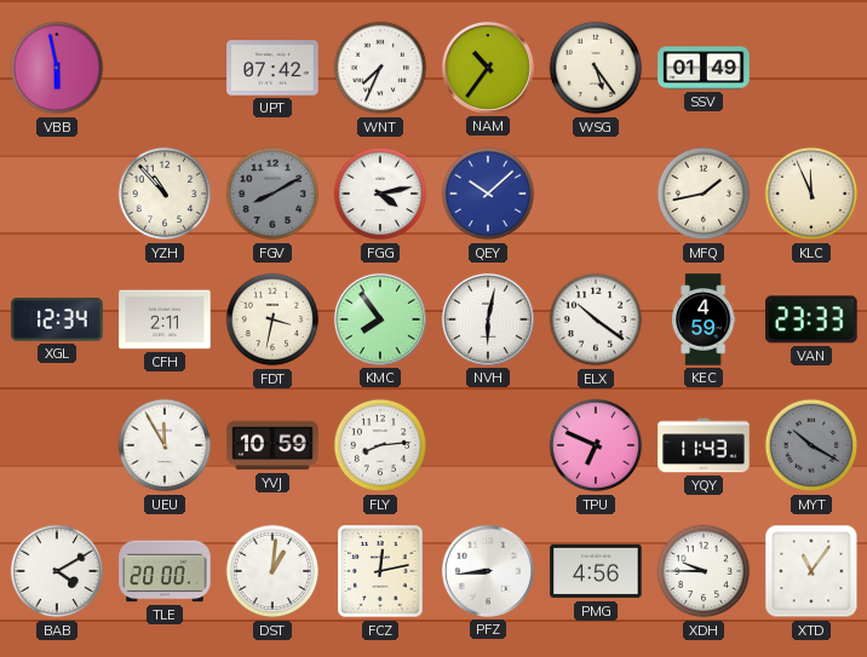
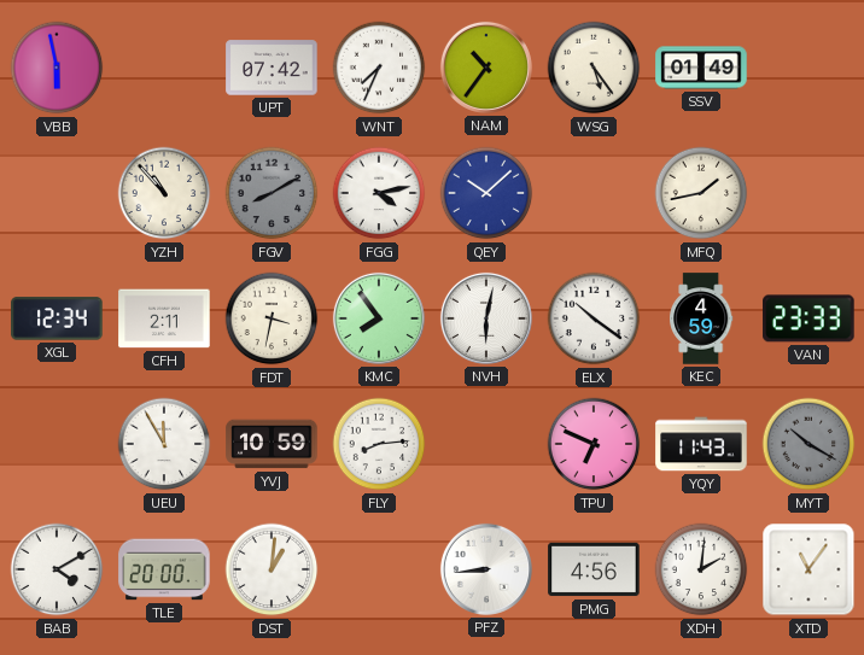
KLC: 11:56 -> none
FCZ: 12:13 -> none
XDH: 9:45 -> 2:01
